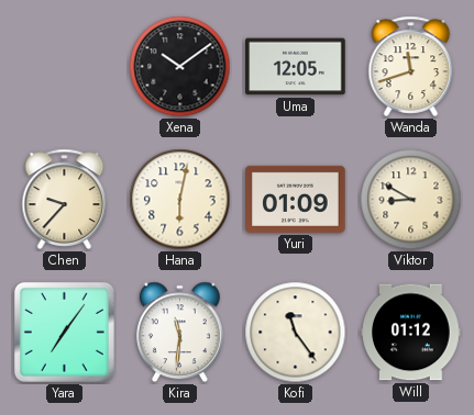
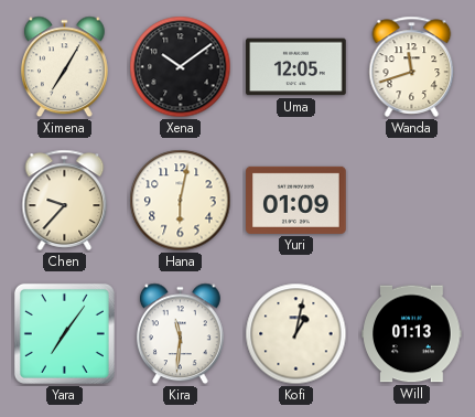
Ximena: none -> 7:05
Viktor: 8:50 -> none
Kofi: 11:24 -> 1:02
Will: 01:12 -> 01:13
